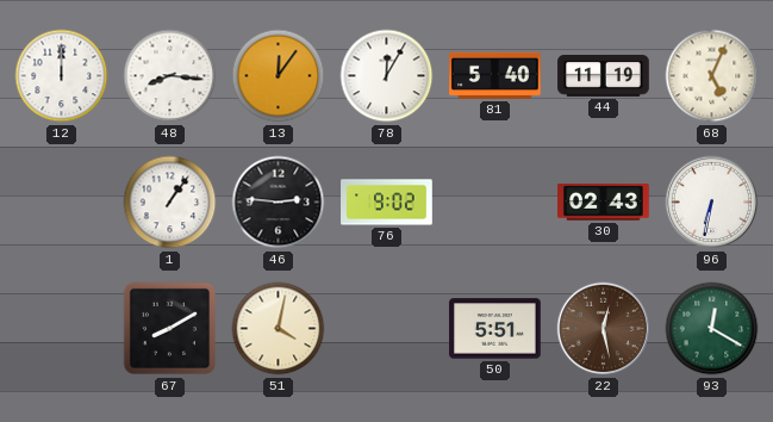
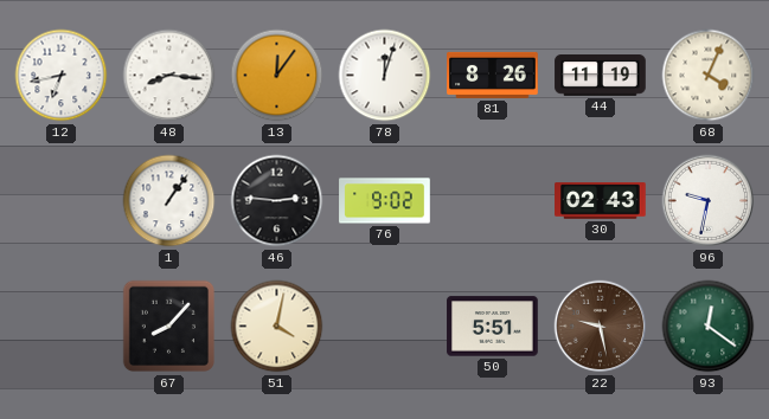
12: 12:00 -> 6:43
78: 12:05 -> 12:03
81: 5:40 -> 8:26
68: 5:04 -> 4:04
96: 6:32 -> 9:32
67: 8:10 -> 8:07
22: 12:28 -> 9:28
93: 12:20 -> 12:21
